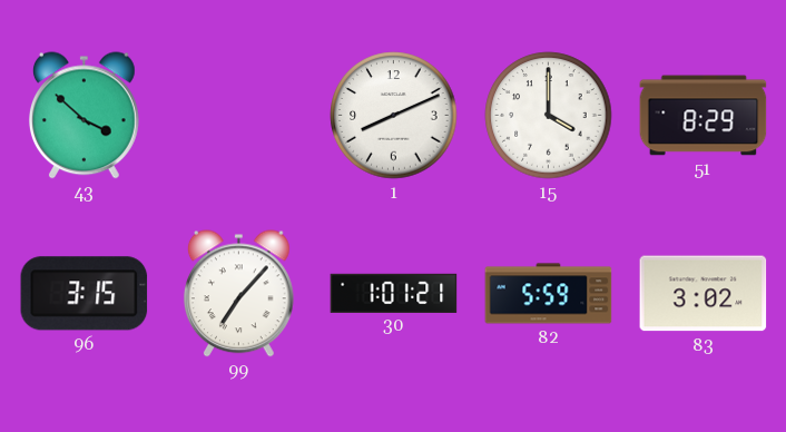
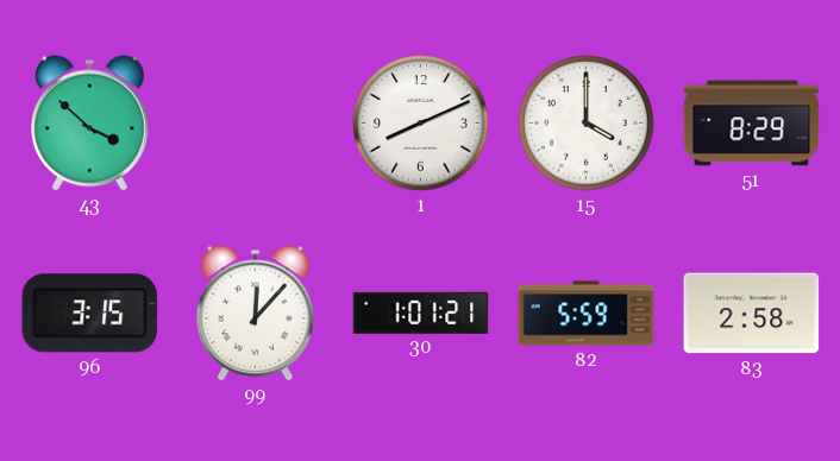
99: 7:07 -> 12:07
83: 3:02 -> 2:58
